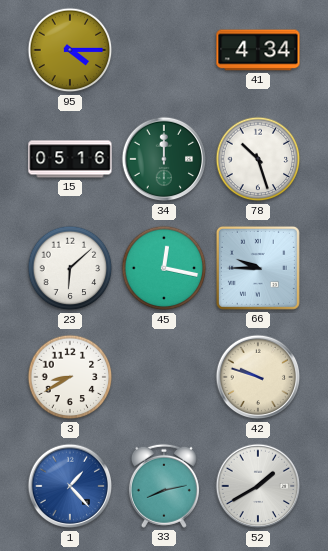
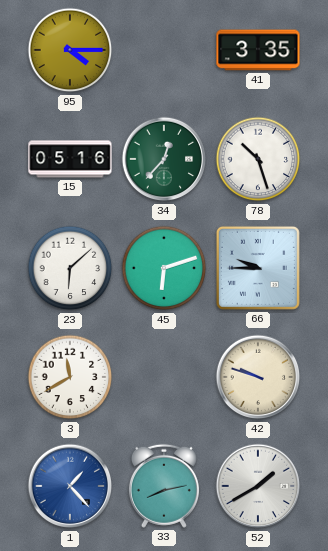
41: 4:34 -> 3:35
34: 12:00 -> 12:37
45: 12:17 -> 6:12
3: 8:40 -> 11:40
